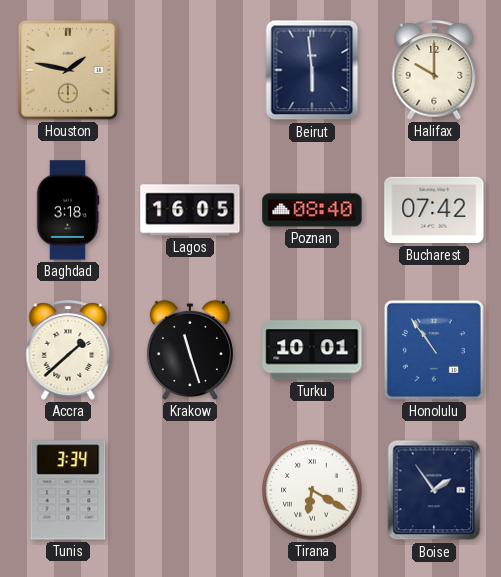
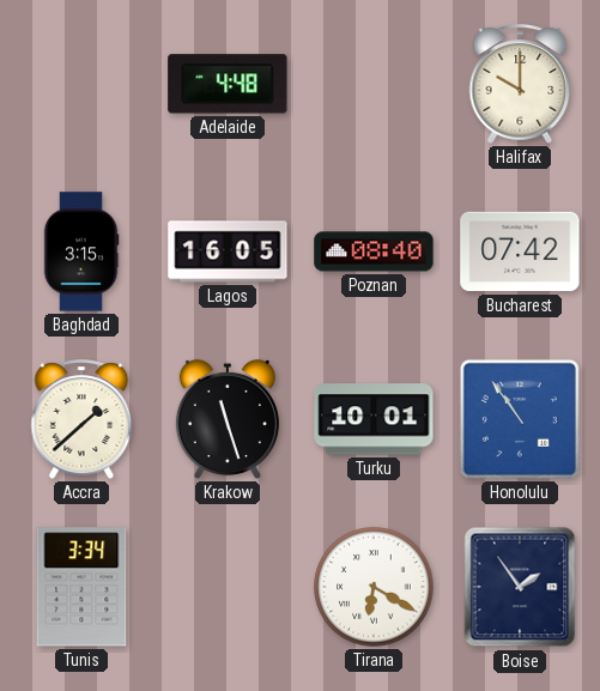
Houston: 1:47 -> none
Adelaide: none -> 4:48
Beirut: 5:59 -> none
Baghdad: 3:18 -> 3:15
